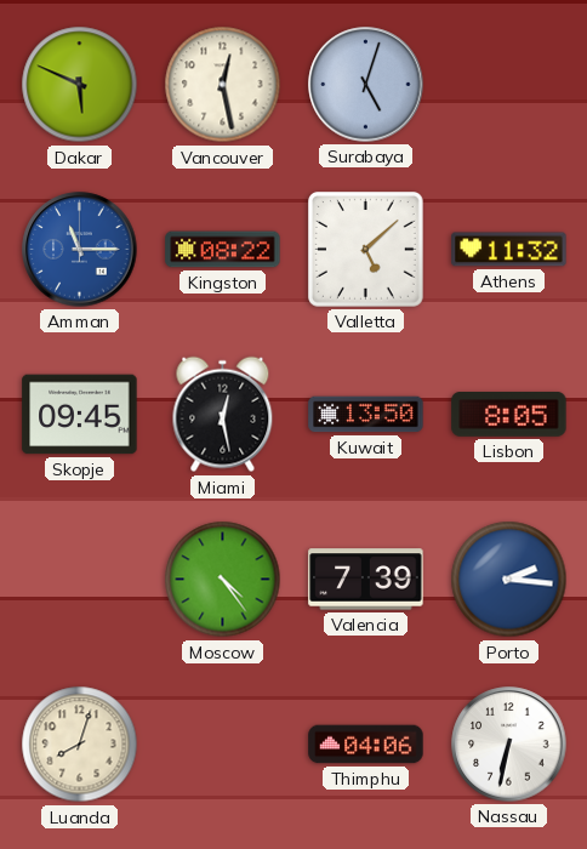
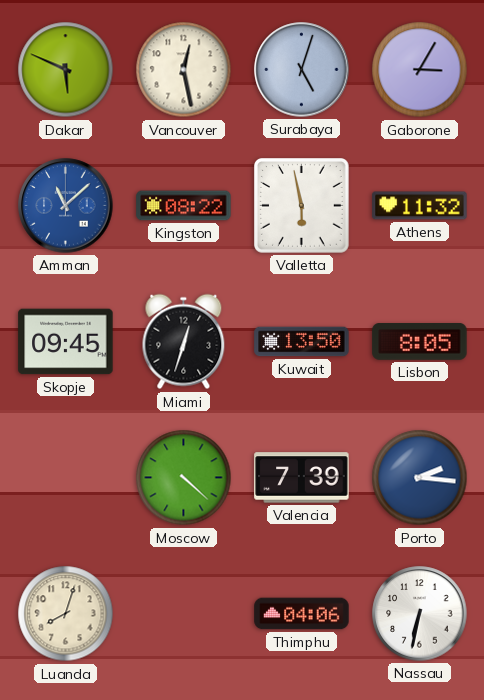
Gaborone: none -> 3:05
Amman: 11:15 -> 11:08
Valletta: 5:08 -> 5:58
Miami: 12:28 -> 12:33
Moscow: 4:24 -> 4:22
